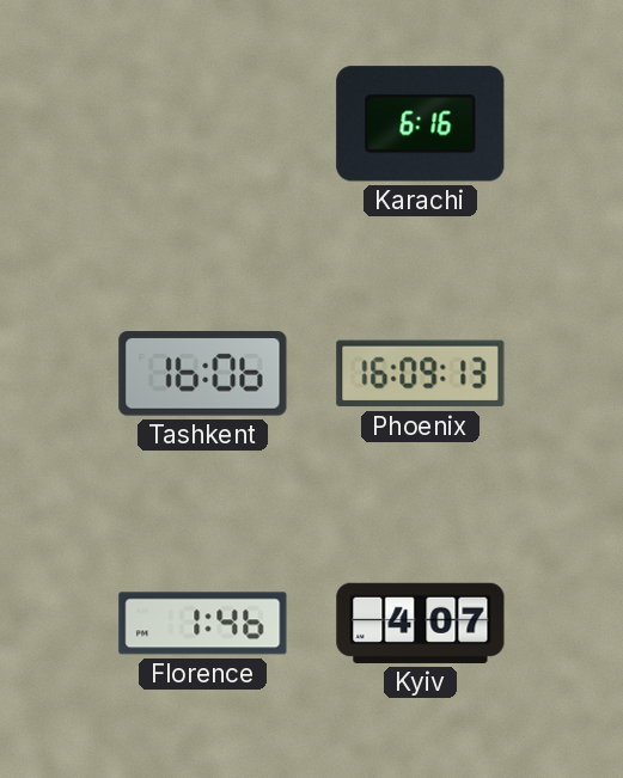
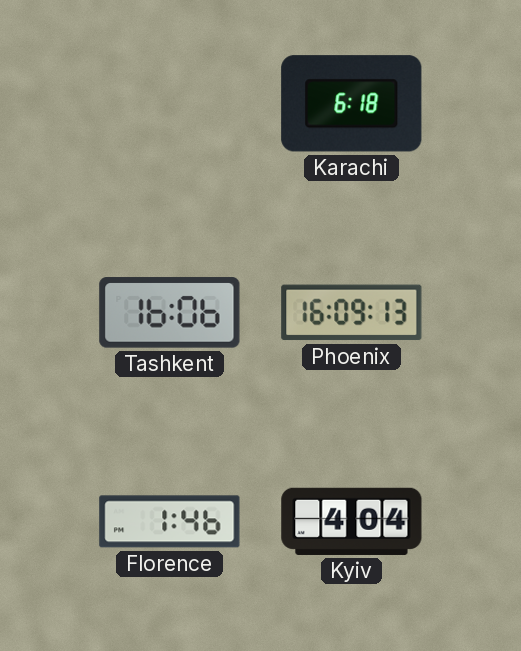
Karachi: 6:16 -> 6:18
Kyiv: 4:07 -> 4:04
